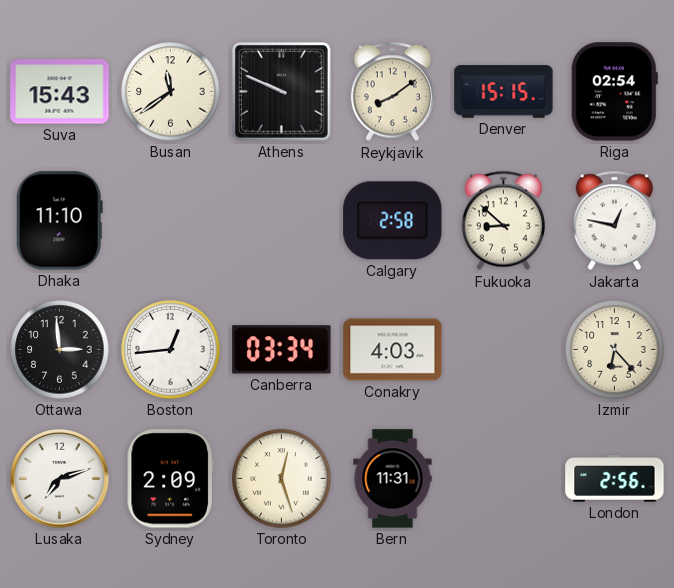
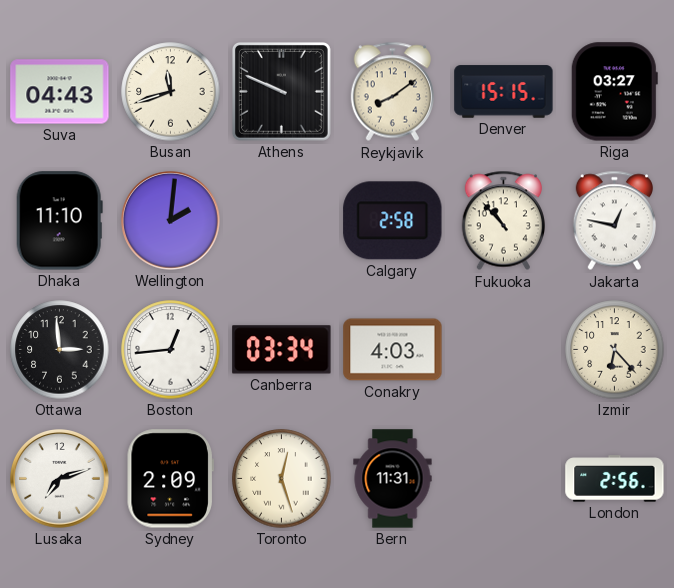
Suva: 15:43 -> 04:43
Busan: 11:39 -> 11:42
Riga: 02:54 -> 03:27
Wellington: none -> 2:01
Fukuoka: 8:52 -> 10:53
